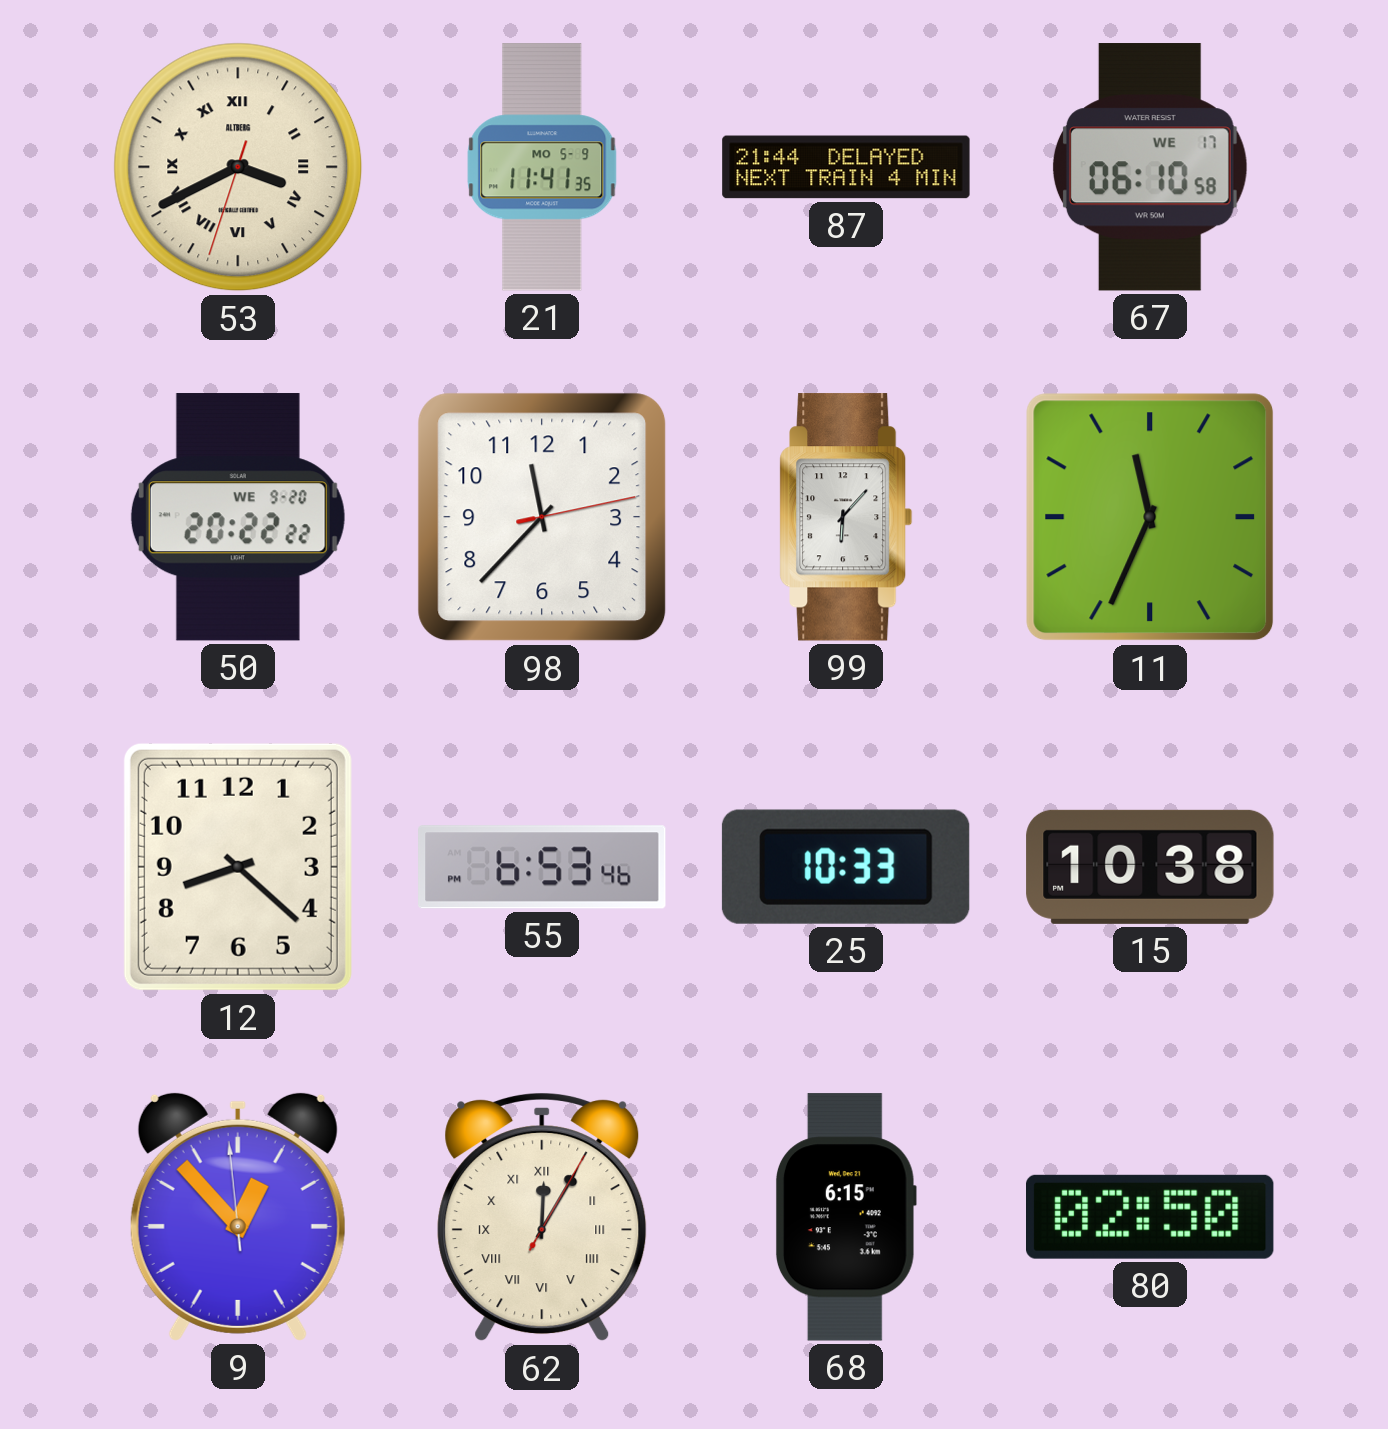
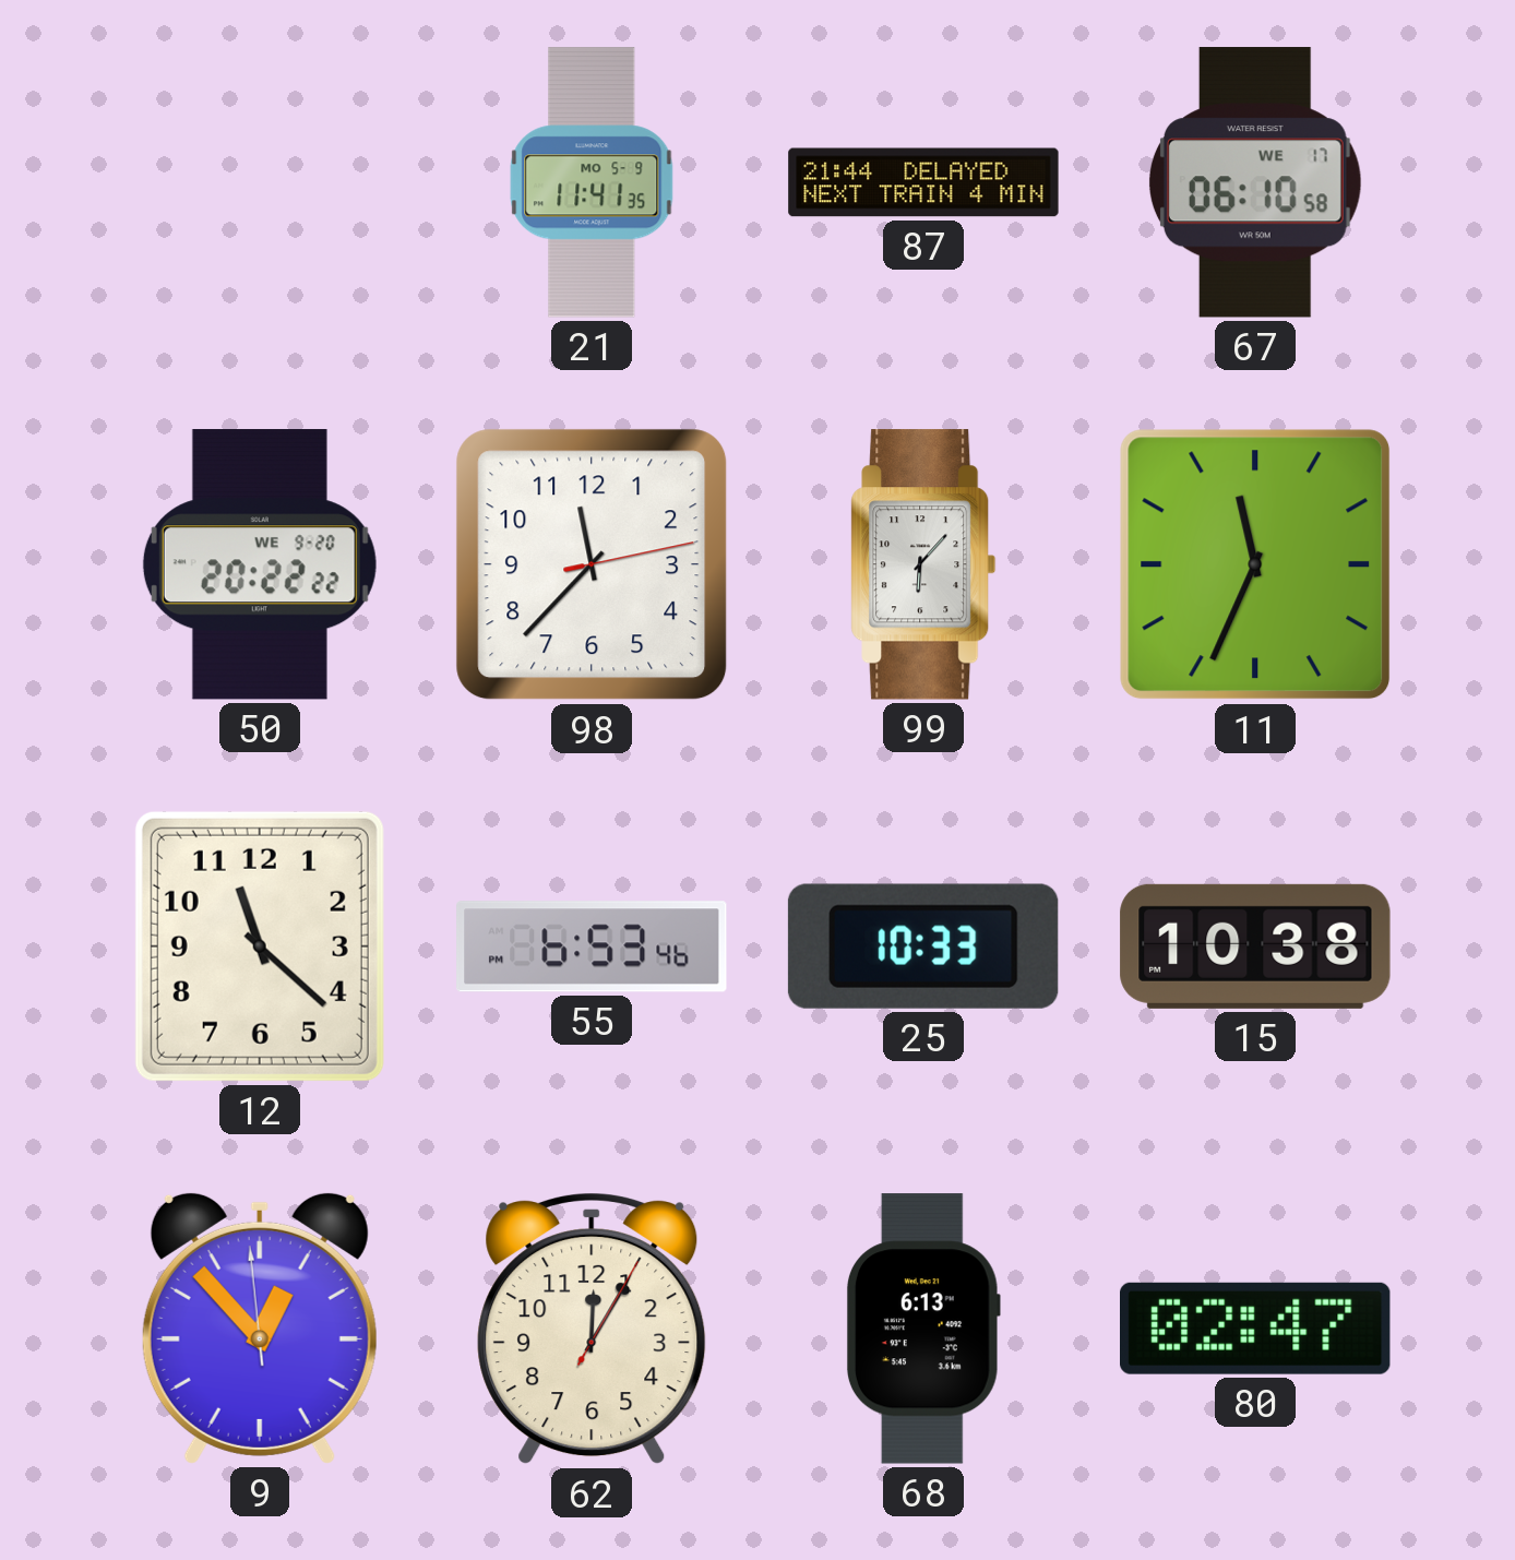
53: 3:40 -> none
12: 8:22 -> 11:22
62 numerals: Roman -> Arabic
68: 6:15 -> 6:13
80: 02:50 -> 02:47
